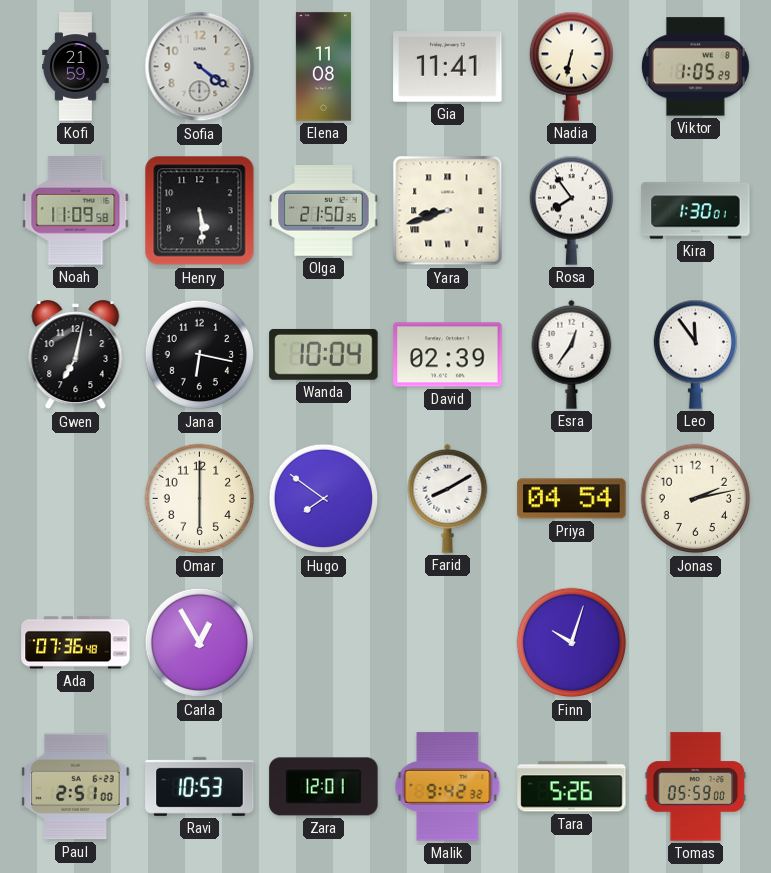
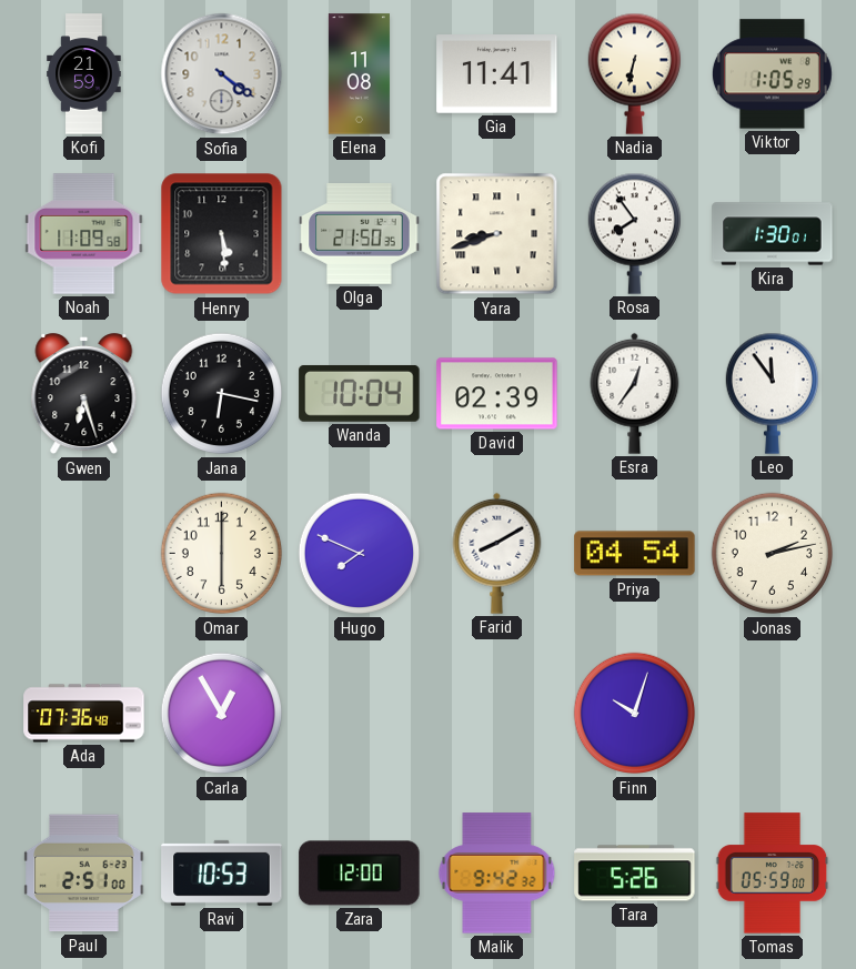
Gwen: 7:02 -> 6:27
Hugo: 7:51 -> 7:49
Zara: 12:01 -> 12:00
